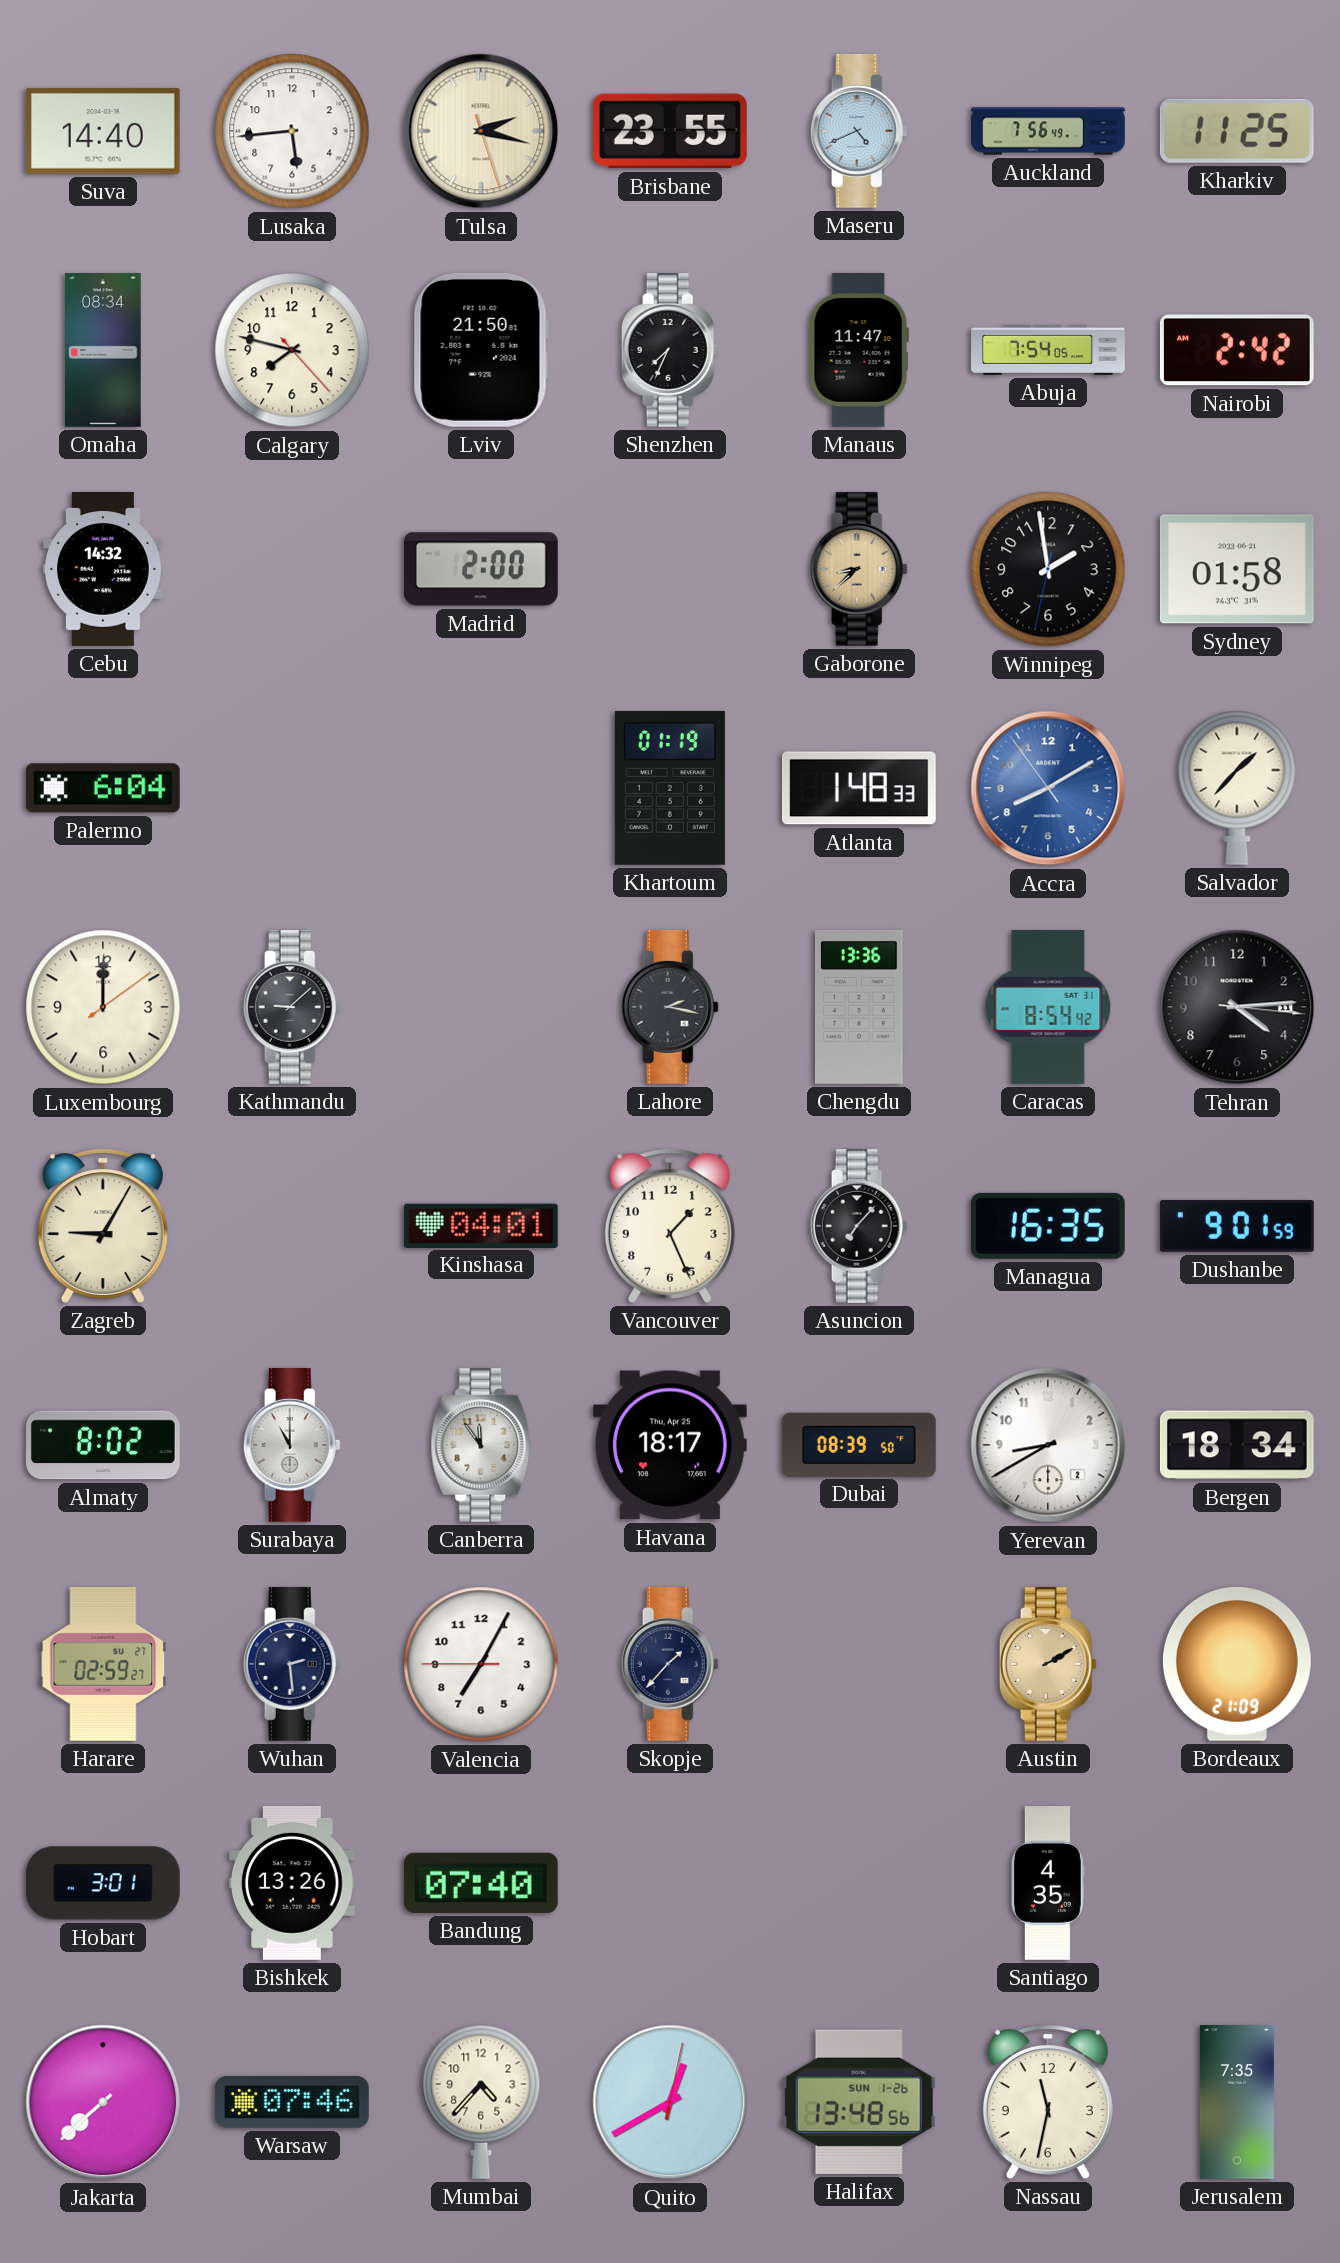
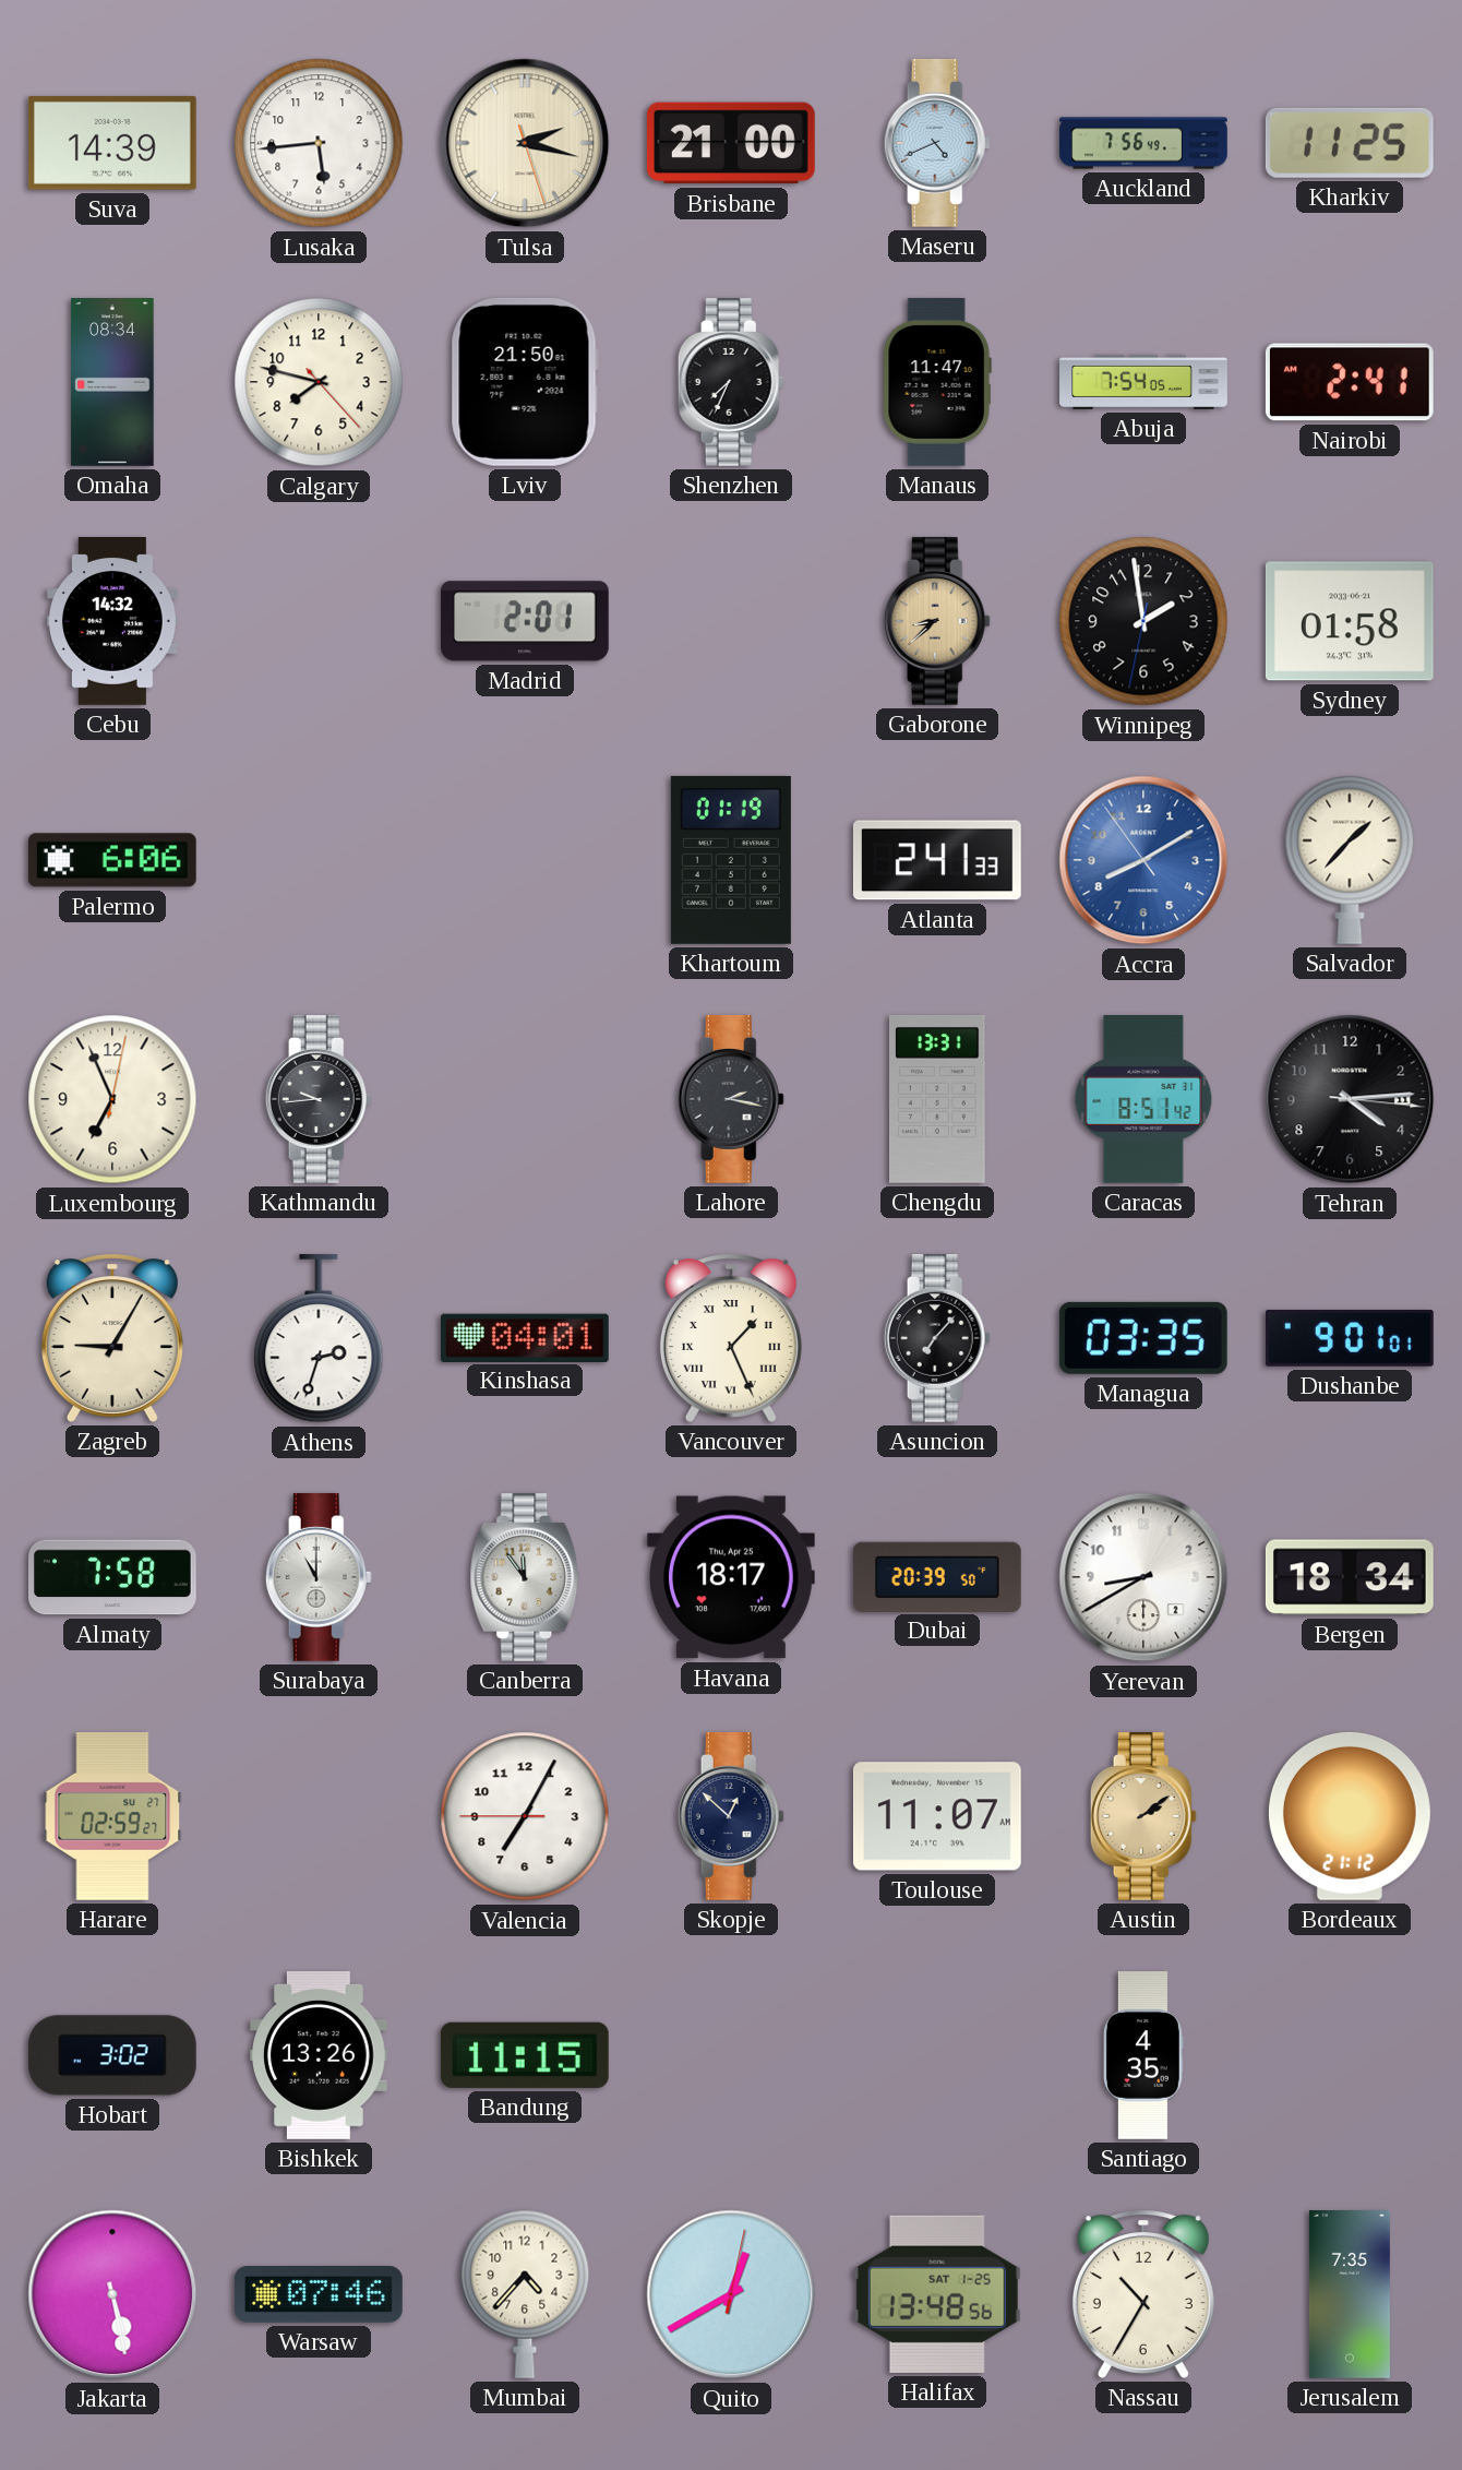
Suva: 14:40 -> 14:39
Brisbane: 23:55 -> 21:00
Nairobi: 2:42 -> 2:41
Madrid: 2:00 -> 2:01
Palermo: 6:04 -> 6:06
Atlanta: 1:48 -> 2:41
Luxembourg: 12:00 -> 6:56
Kathmandu: 9:08 -> 9:44
Chengdu: 13:36 -> 13:31
Caracas: 8:54 -> 8:51
Athens: none -> 2:33
Vancouver numerals: Arabic -> Roman
Managua: 16:35 -> 03:35
Dushanbe: 9:01:59 -> 9:01:01
Almaty: 8:02 -> 7:58
Dubai: 08:39 -> 20:39
Wuhan: 2:29 -> none
Skopje: 1:37 -> 12:52
Toulouse: none -> 11:07
Austin: 2:10 -> 2:09
Bordeaux: 21:09 -> 21:12
Hobart: 3:01 -> 3:02
Bandung: 07:40 -> 11:15
Jakarta: 7:38 -> 5:28
Halifax date: SUN 1-26 -> SAT 1-25
Nassau: 11:32 -> 10:35
